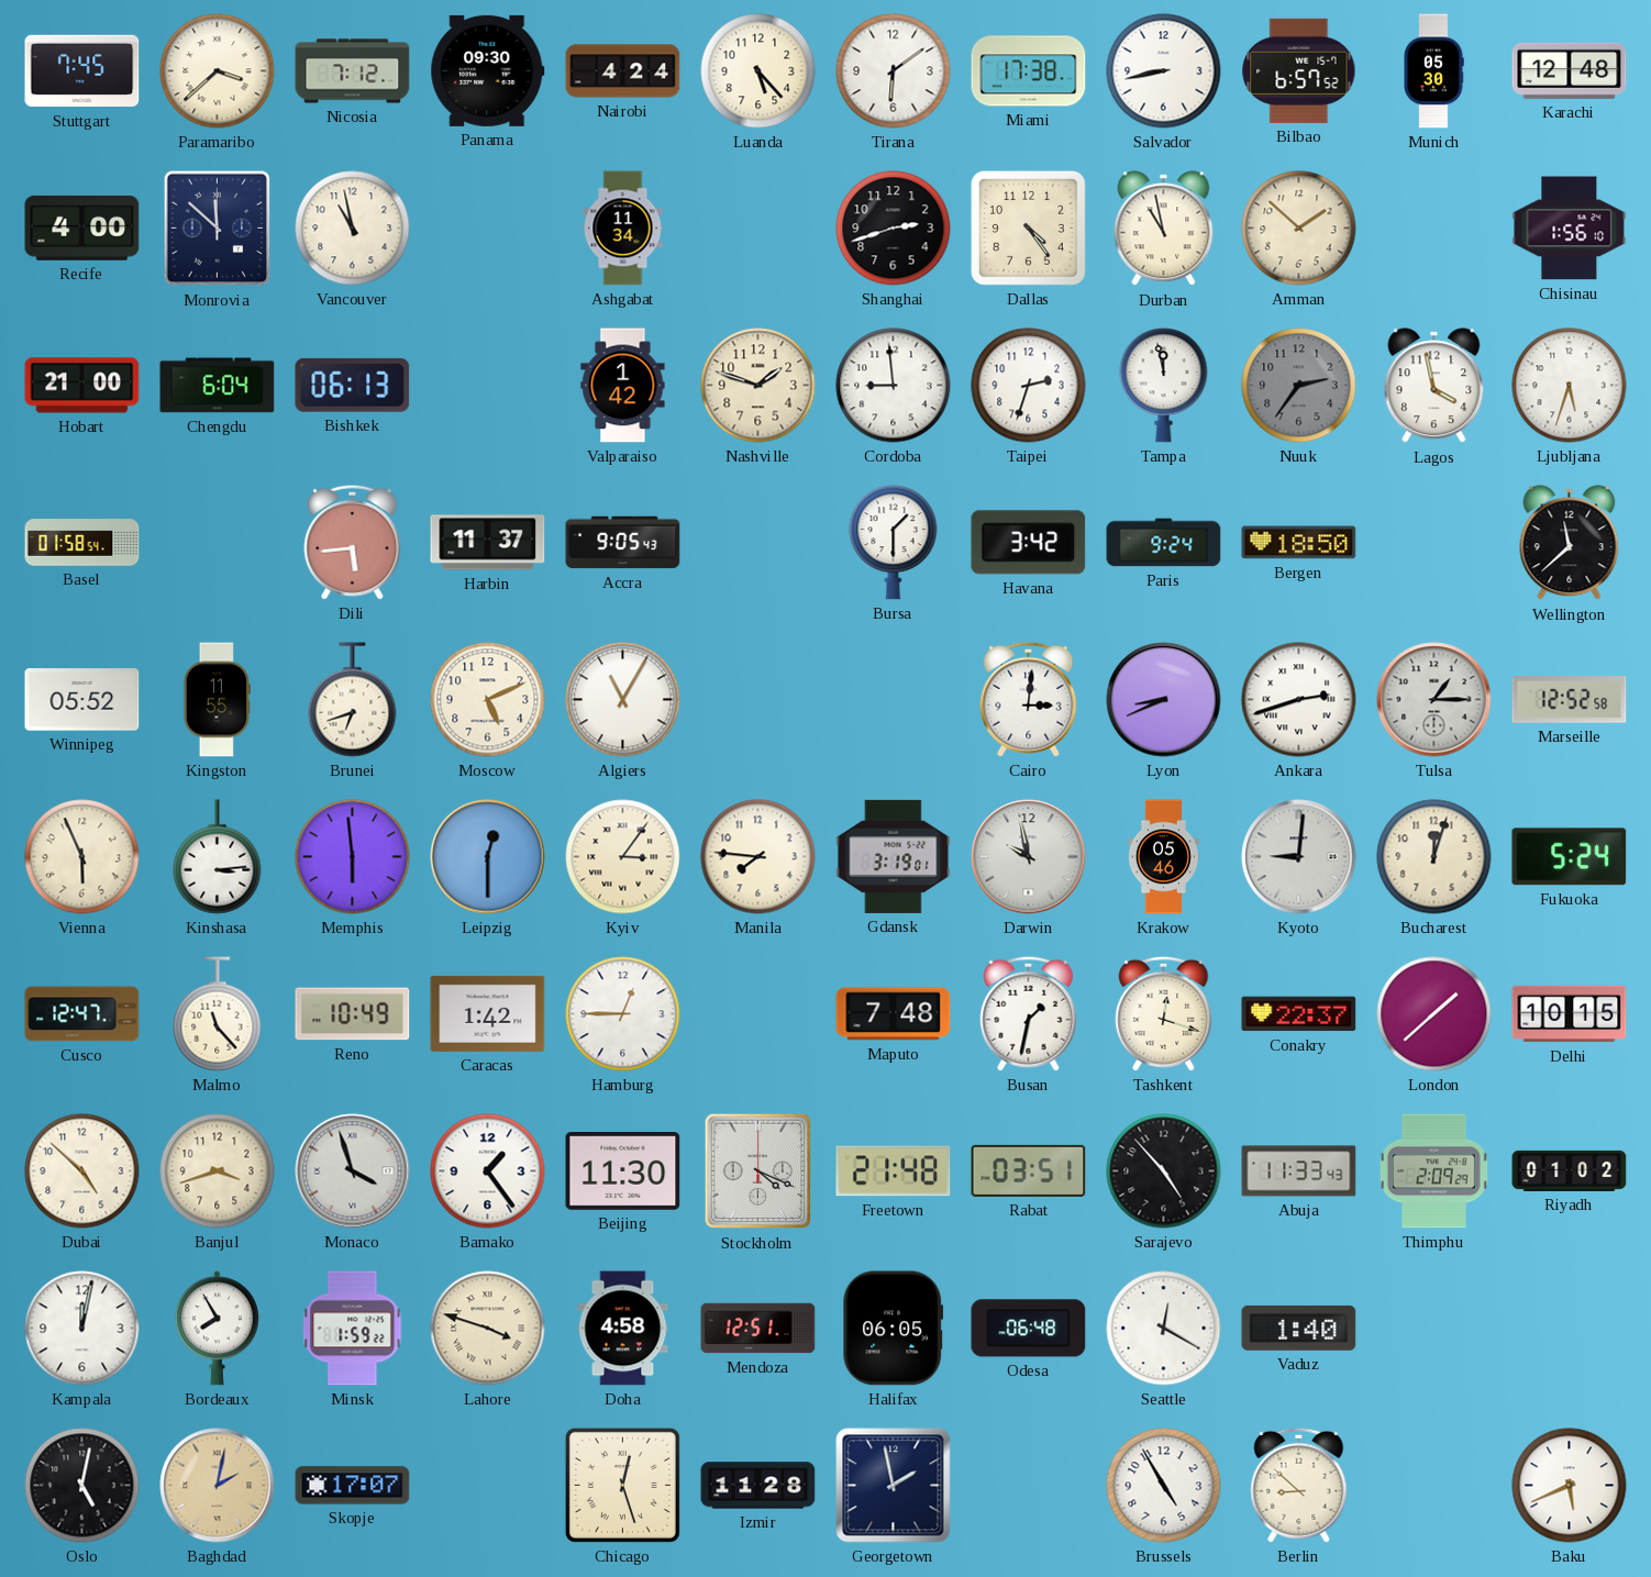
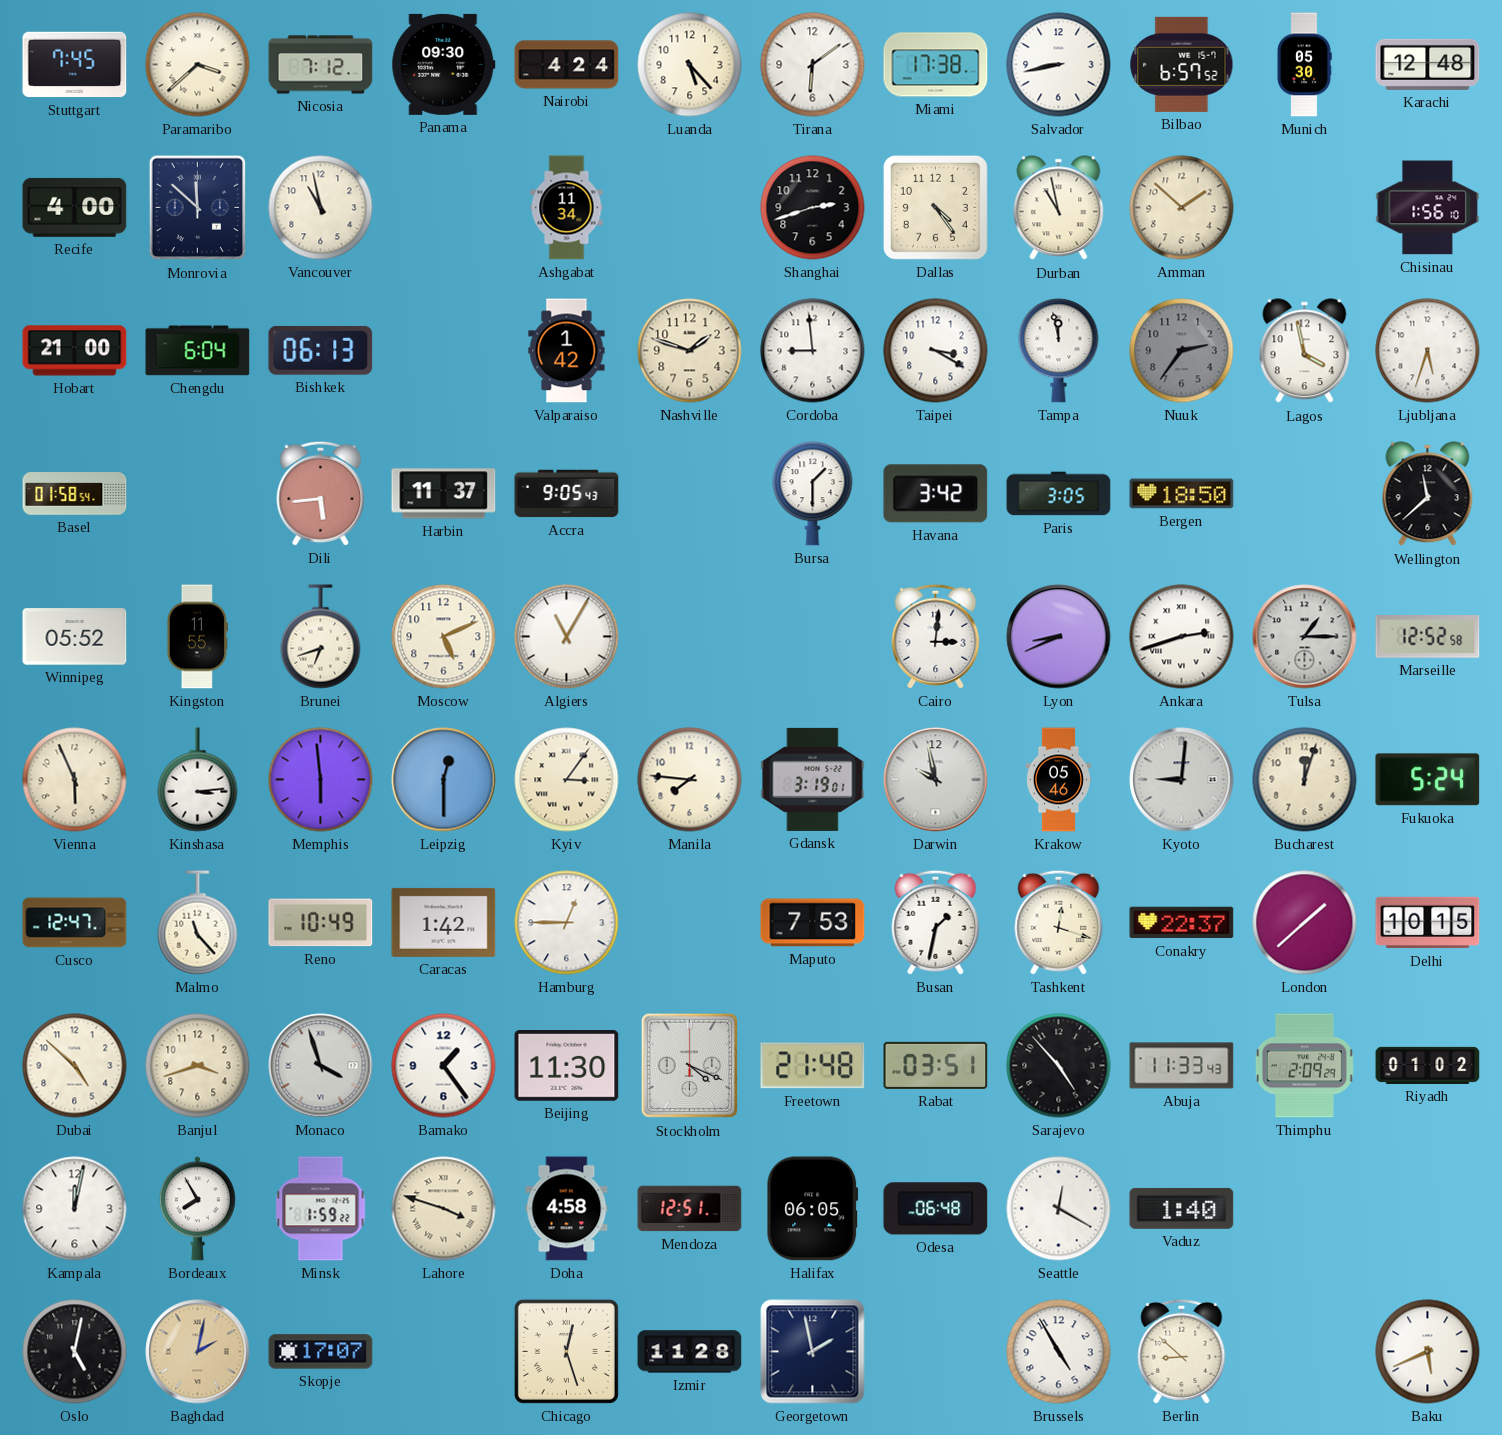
Taipei: 2:33 -> 3:20
Paris: 9:24 -> 3:05
Maputo: 7:48 -> 7:53
